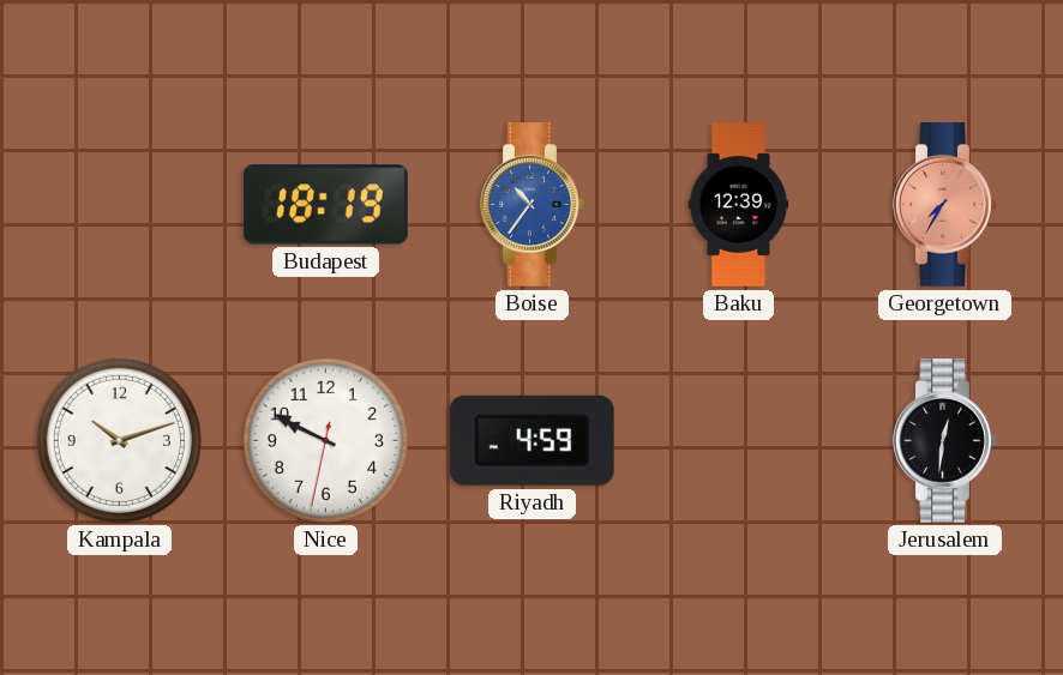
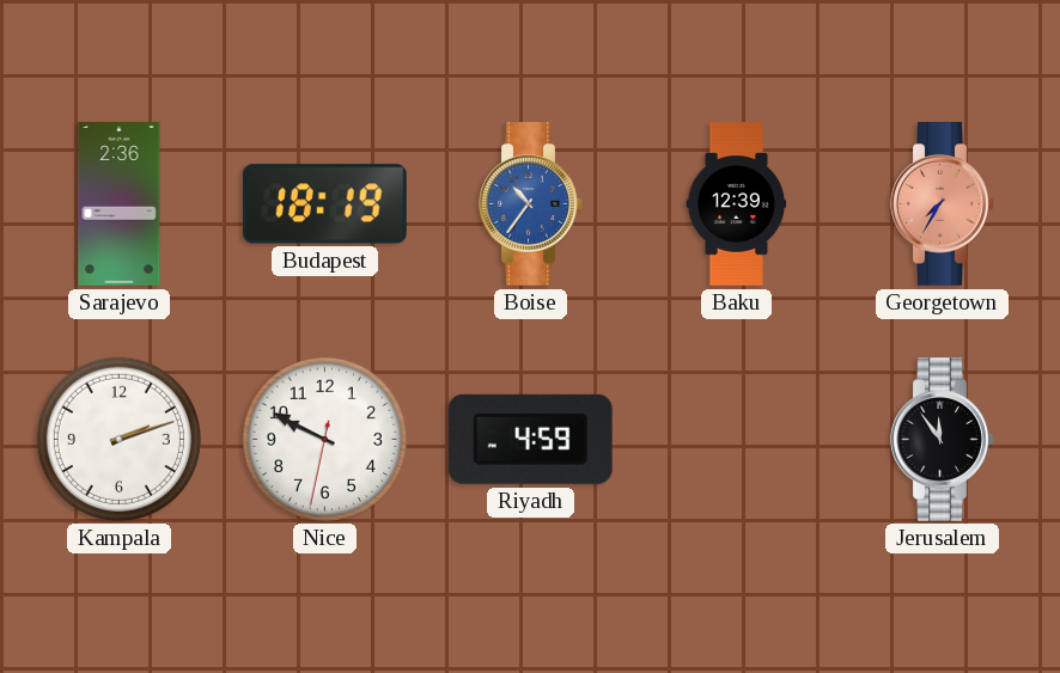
Sarajevo: none -> 2:36
Kampala: 10:12 -> 2:12
Jerusalem: 12:31 -> 11:54
